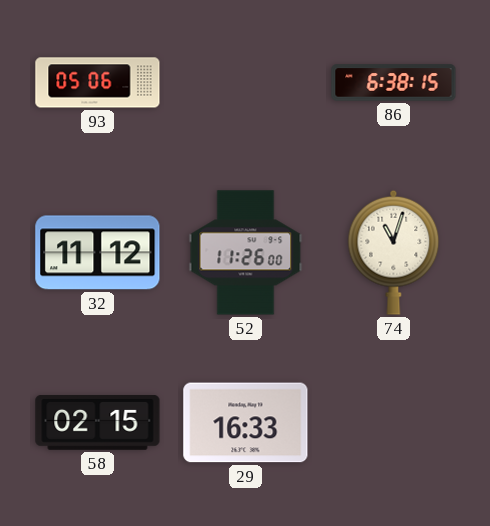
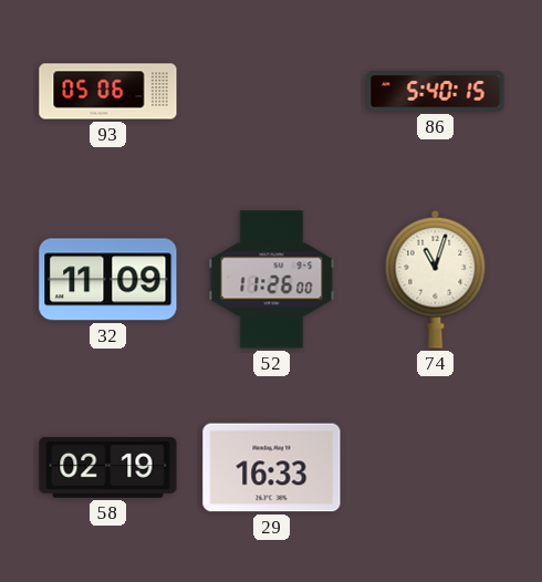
86: 6:38 -> 5:40
32: 11:12 -> 11:09
58: 02:15 -> 02:19
